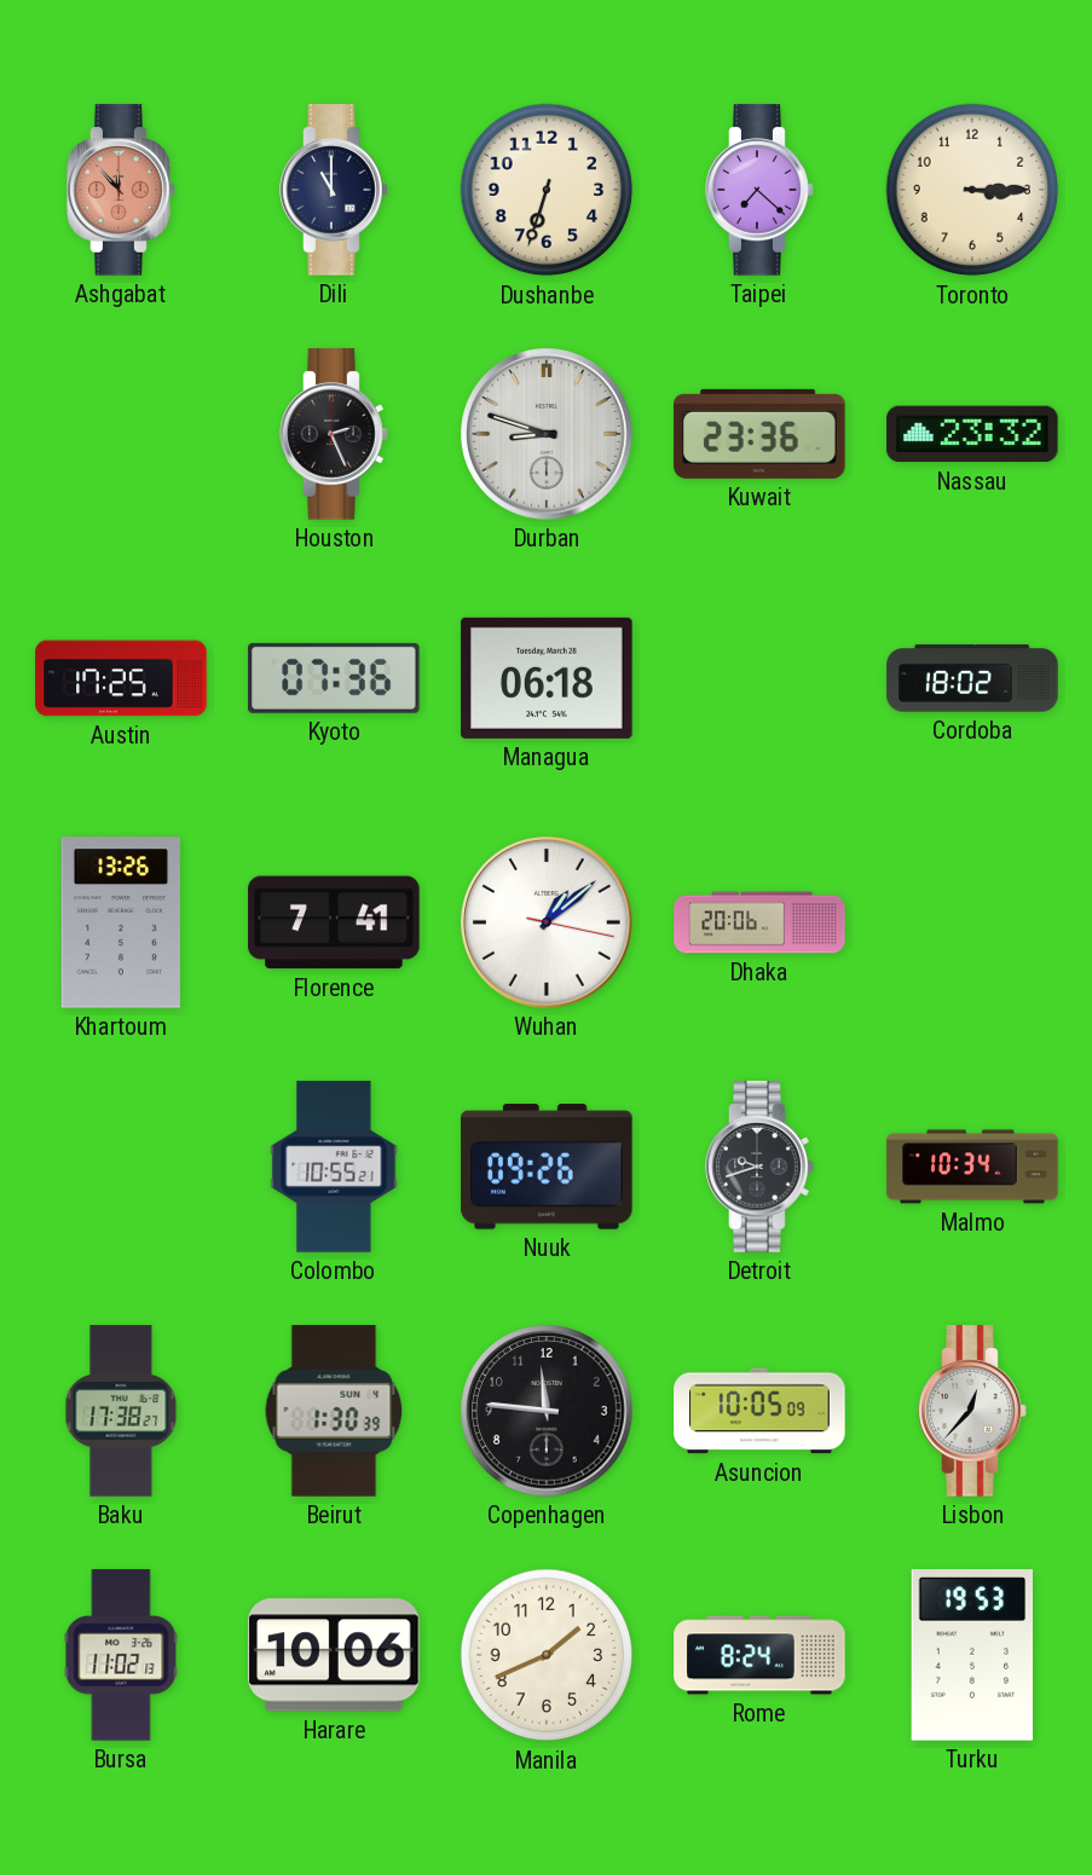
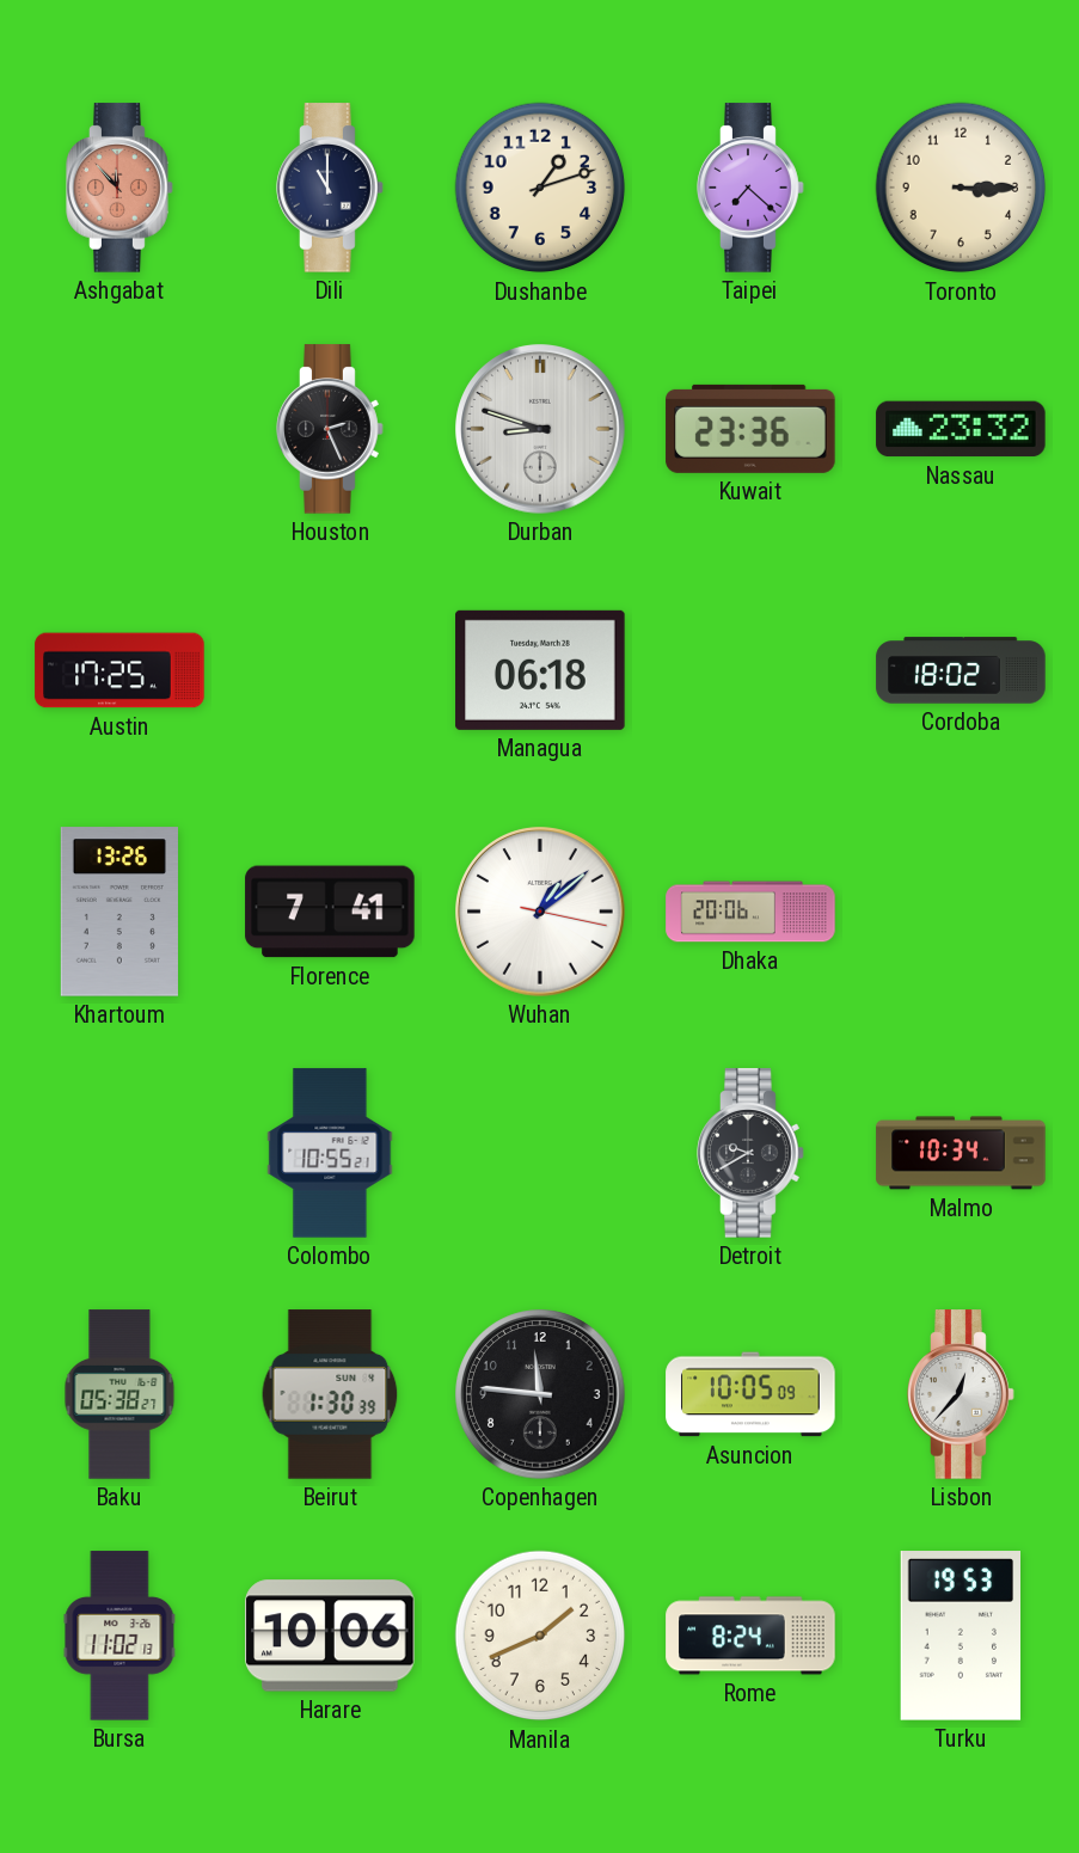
Dushanbe: 6:33 -> 1:12
Kyoto: 07:36 -> none
Nuuk: 09:26 -> none
Detroit: 9:42 -> 9:40
Baku: 17:38 -> 05:38
